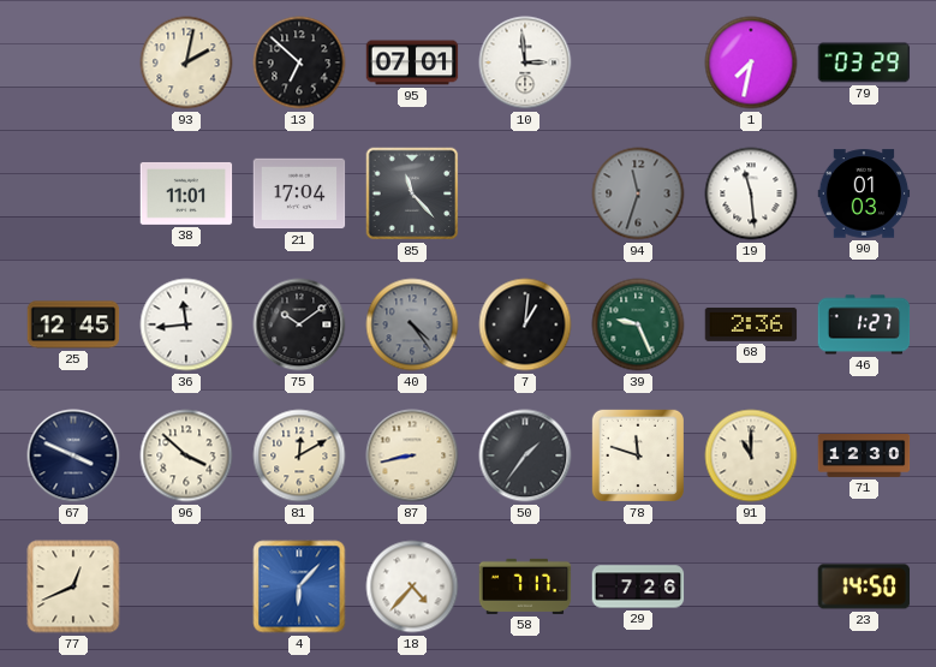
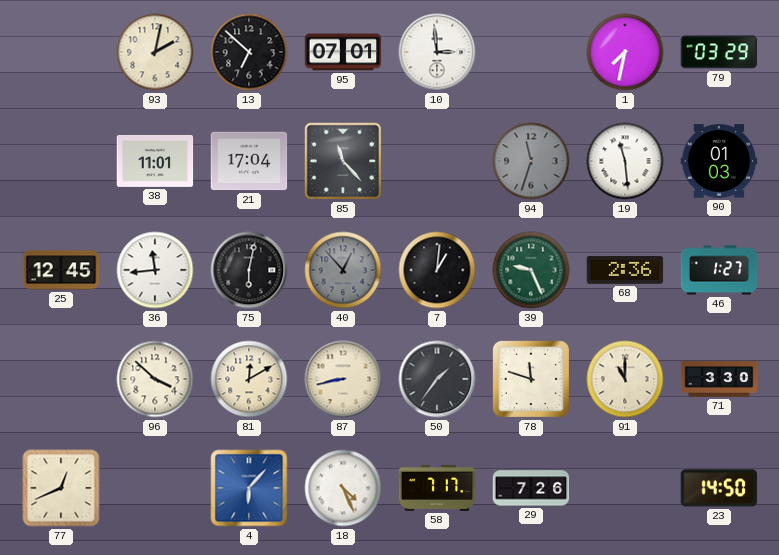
75: 10:09 -> 6:02
40: 4:24 -> 12:53
67: 3:49 -> none
71: 12:30 -> 3:30
18: 4:37 -> 4:26
